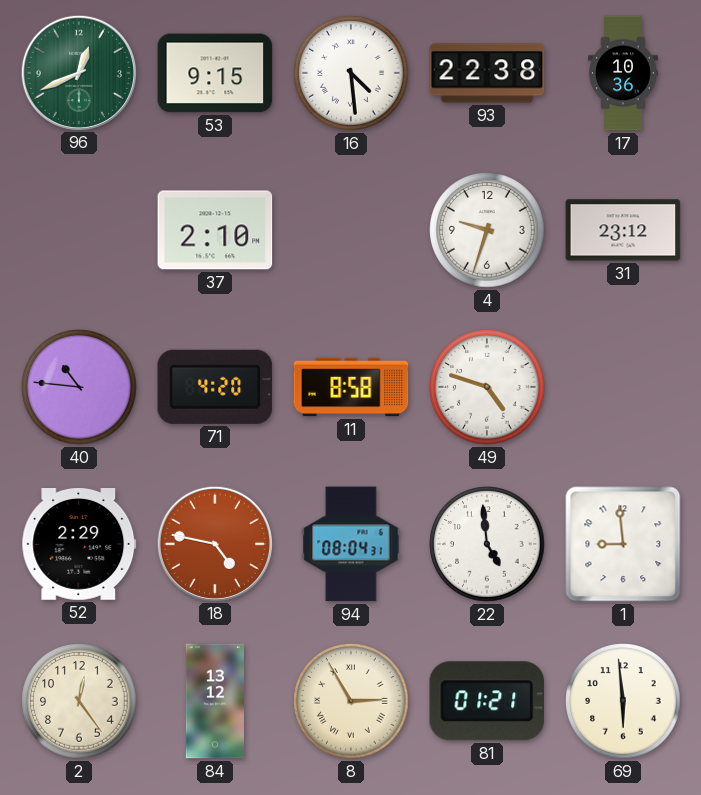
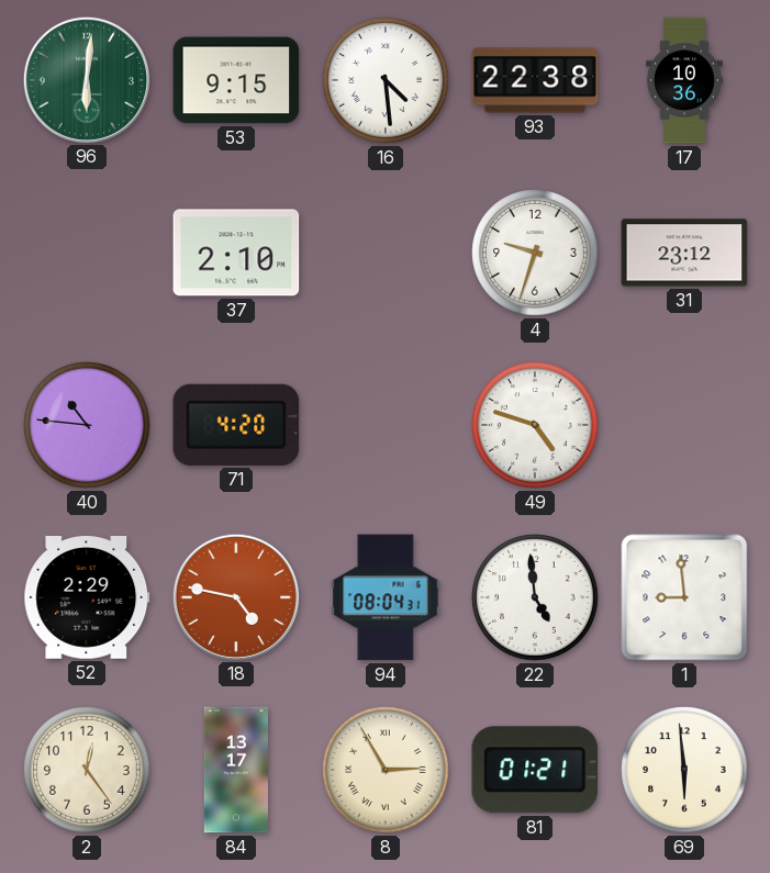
96: 12:41 -> 6:01
11: 8:58 -> none
84: 13:12 -> 13:17
